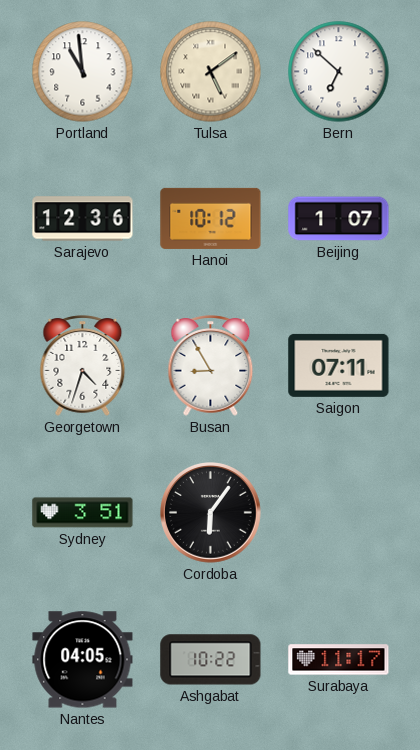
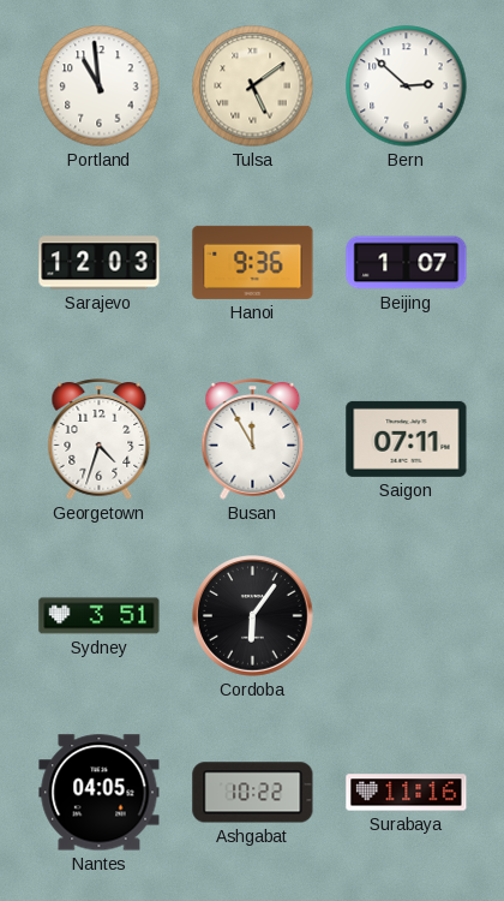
Bern: 6:52 -> 2:52
Sarajevo: 12:36 -> 12:03
Hanoi: 10:12 -> 9:36
Busan: 8:55 -> 11:55
Surabaya: 11:17 -> 11:16
